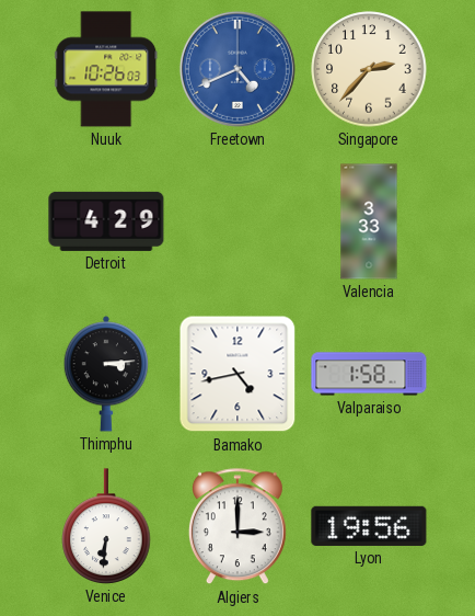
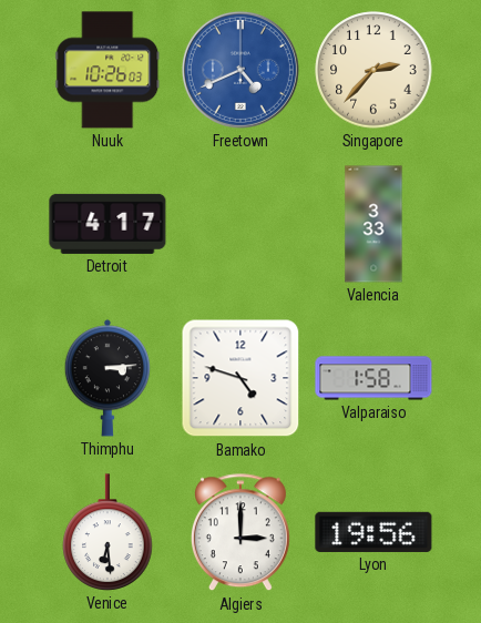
Detroit: 4:29 -> 4:17
Bamako: 4:43 -> 4:48
Venice: 6:31 -> 6:29
